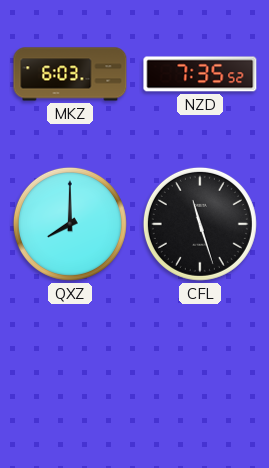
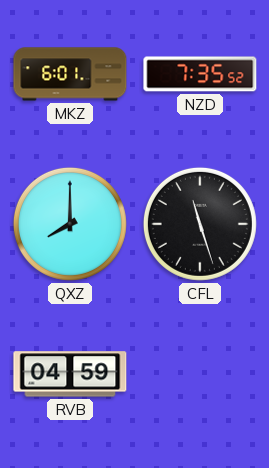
MKZ: 6:03 -> 6:01
RVB: none -> 04:59
